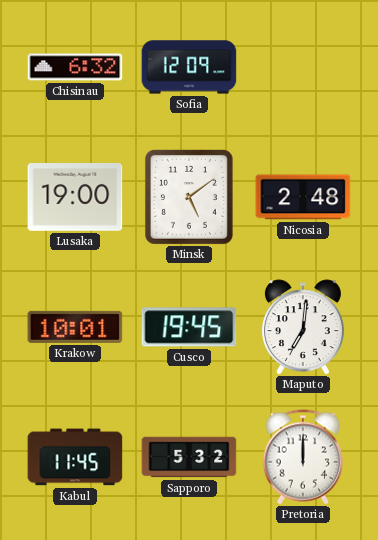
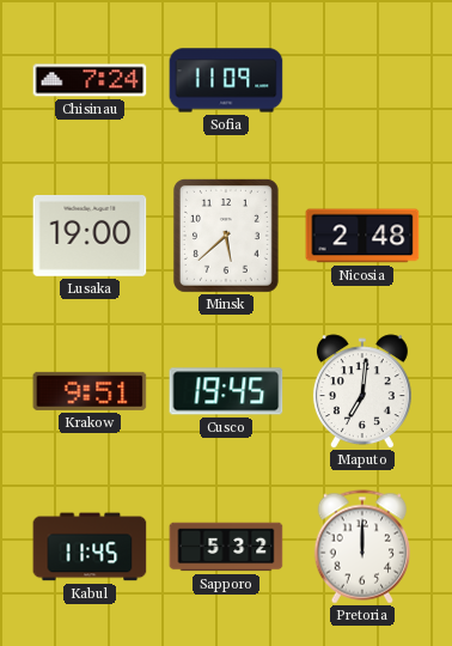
Chisinau: 6:32 -> 7:24
Sofia: 12:09 -> 11:09
Minsk: 5:09 -> 5:38
Krakow: 10:01 -> 9:51
